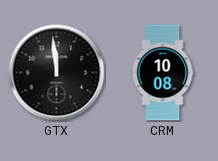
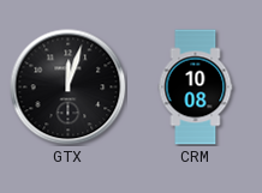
GTX: 11:59 -> 12:03
